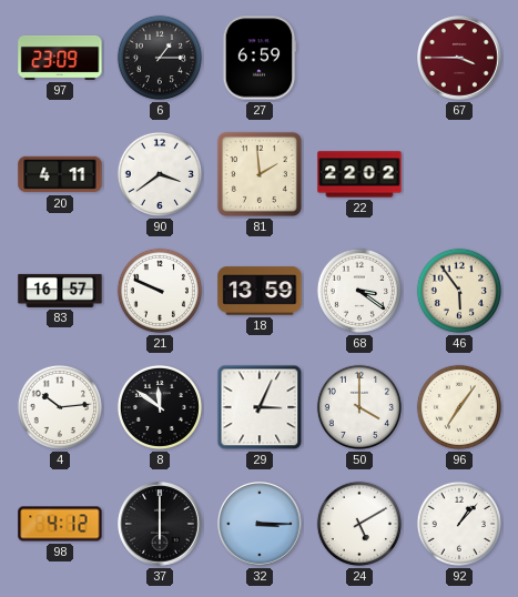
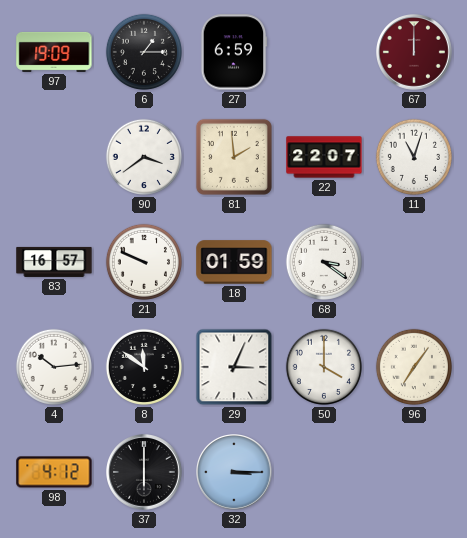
97: 23:09 -> 19:09
67: 3:45 -> 12:00
20: 4:11 -> none
22: 22:02 -> 22:07
11: none -> 11:03
18: 13:59 -> 01:59
46: 5:54 -> none
24: 5:10 -> none
92: 1:07 -> none
